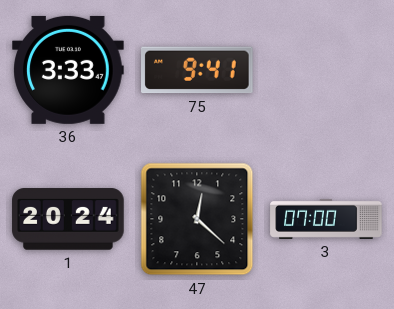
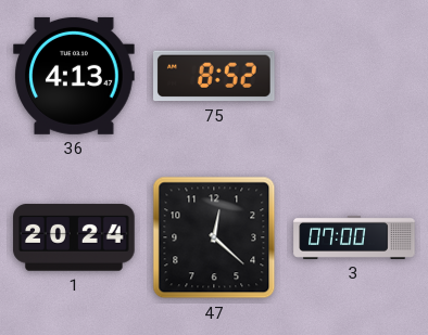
36: 3:33 -> 4:13
75: 9:41 -> 8:52
